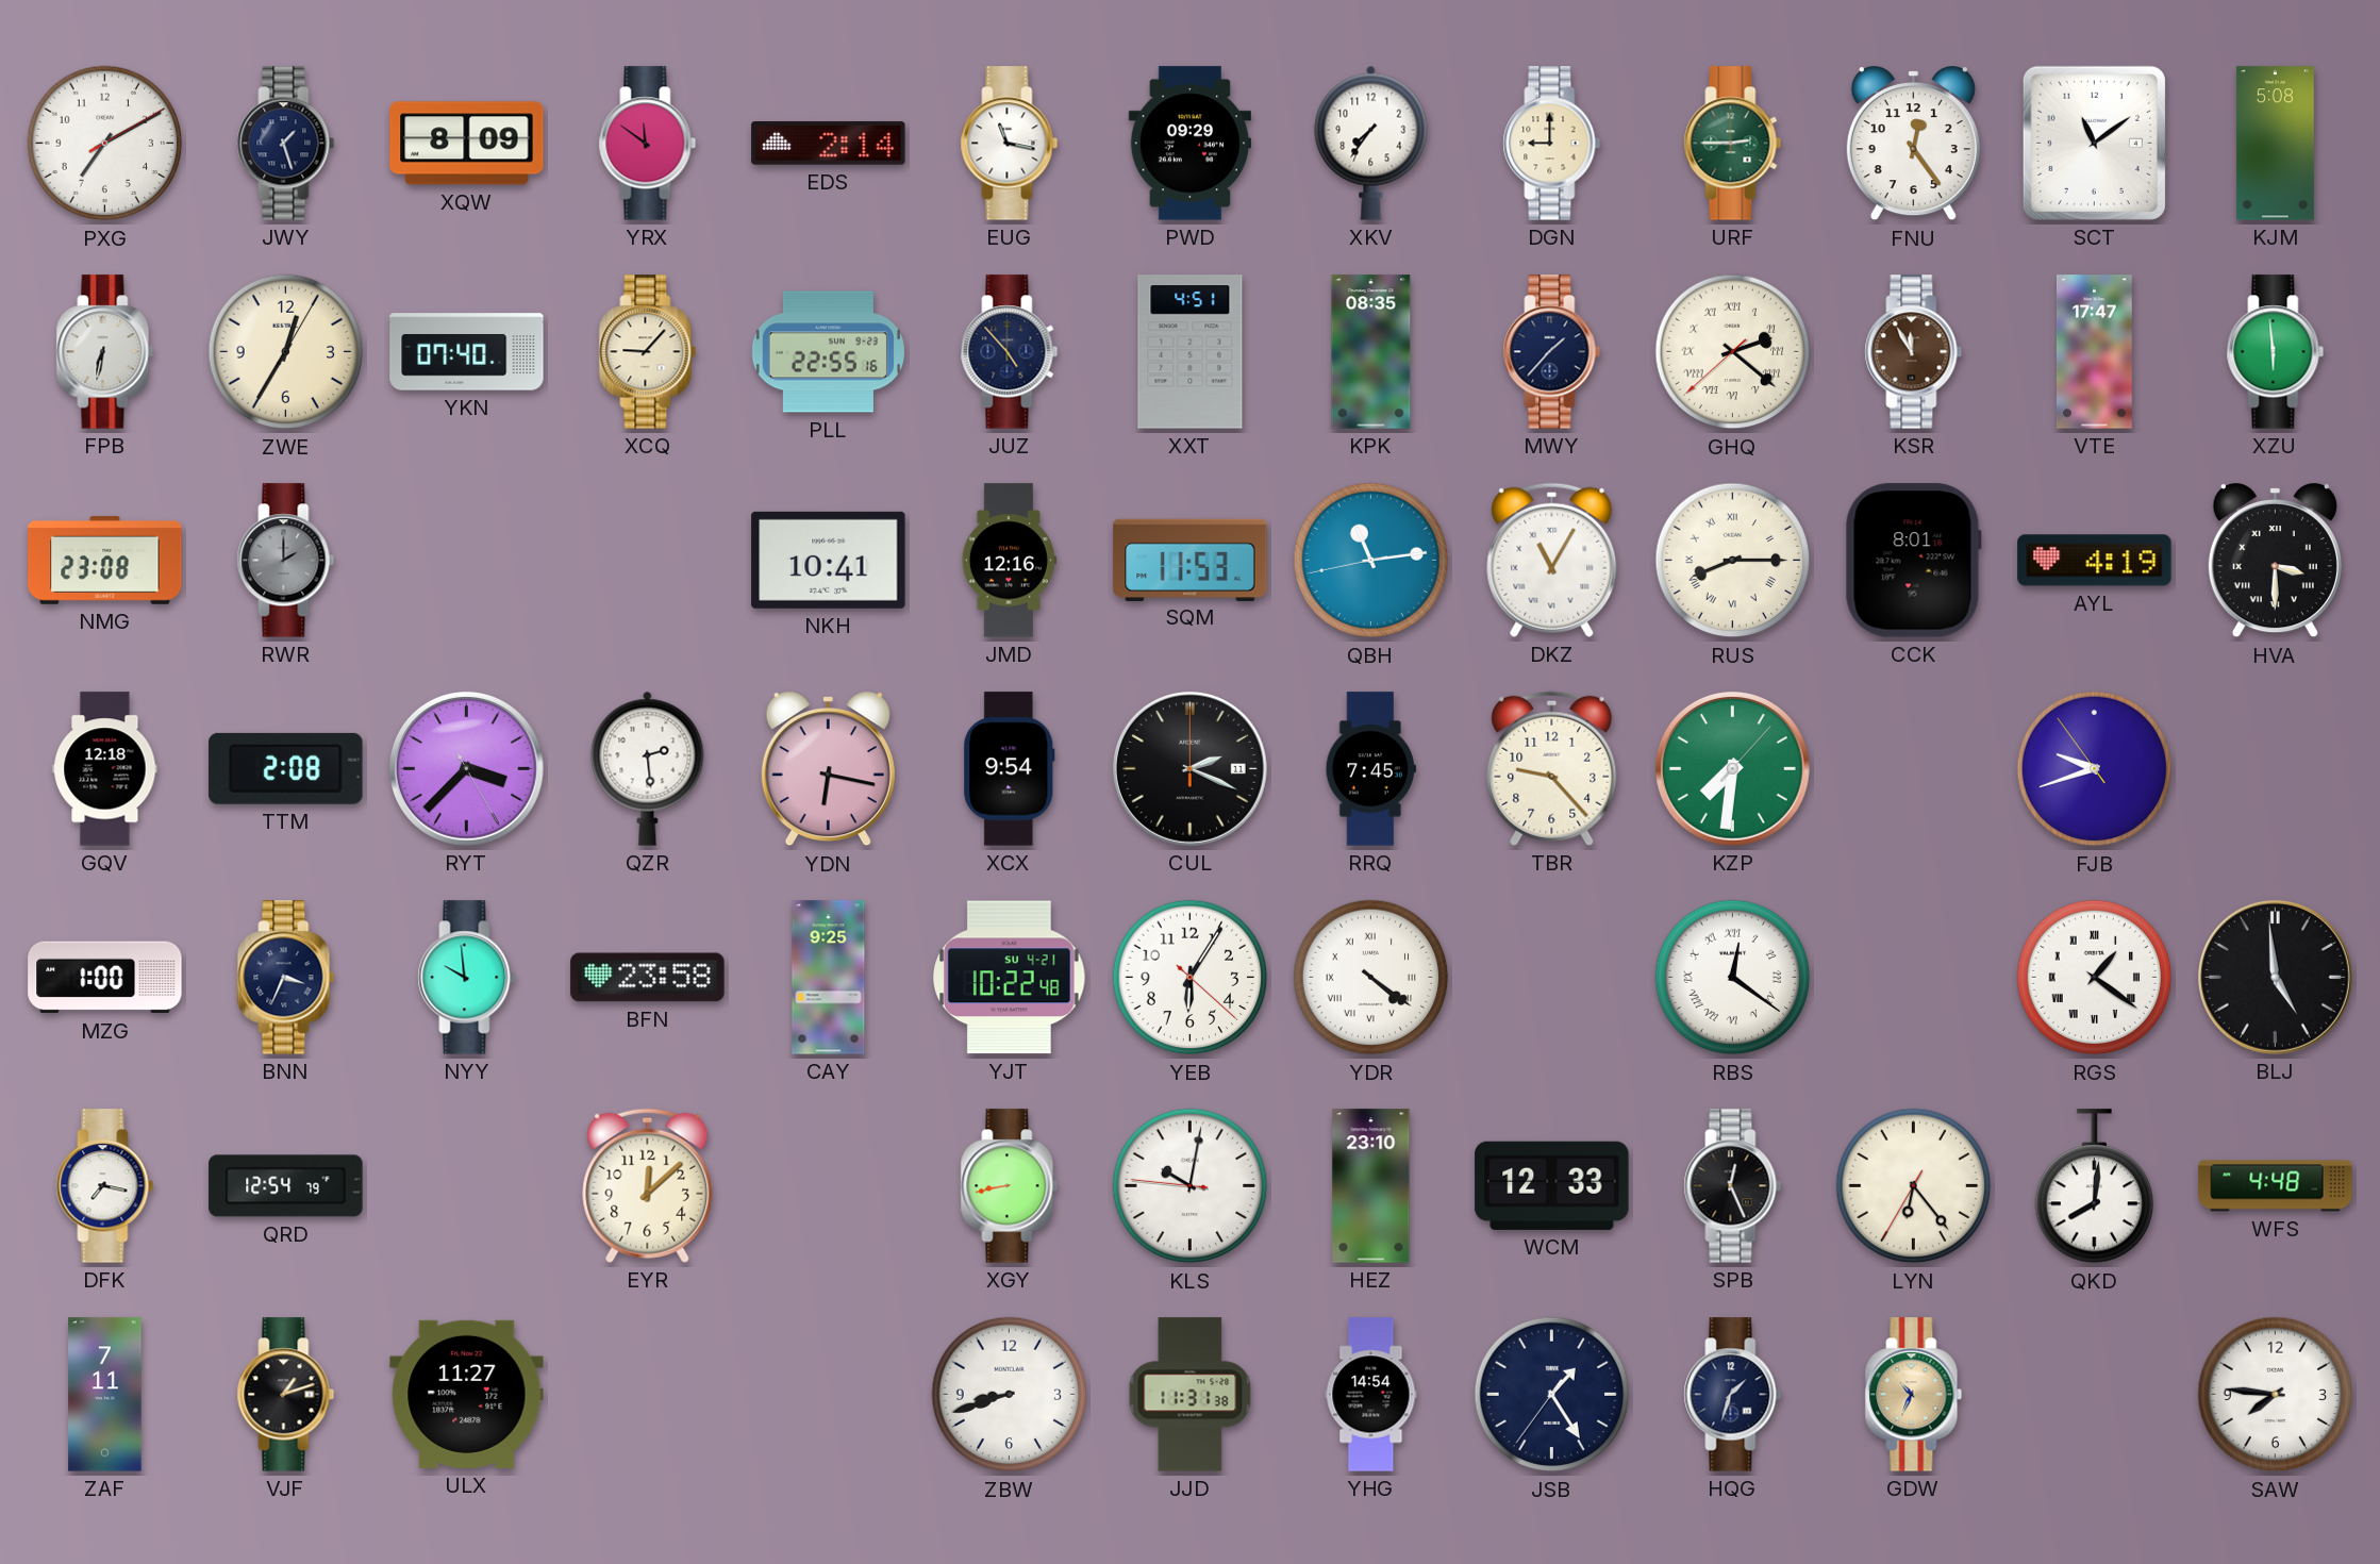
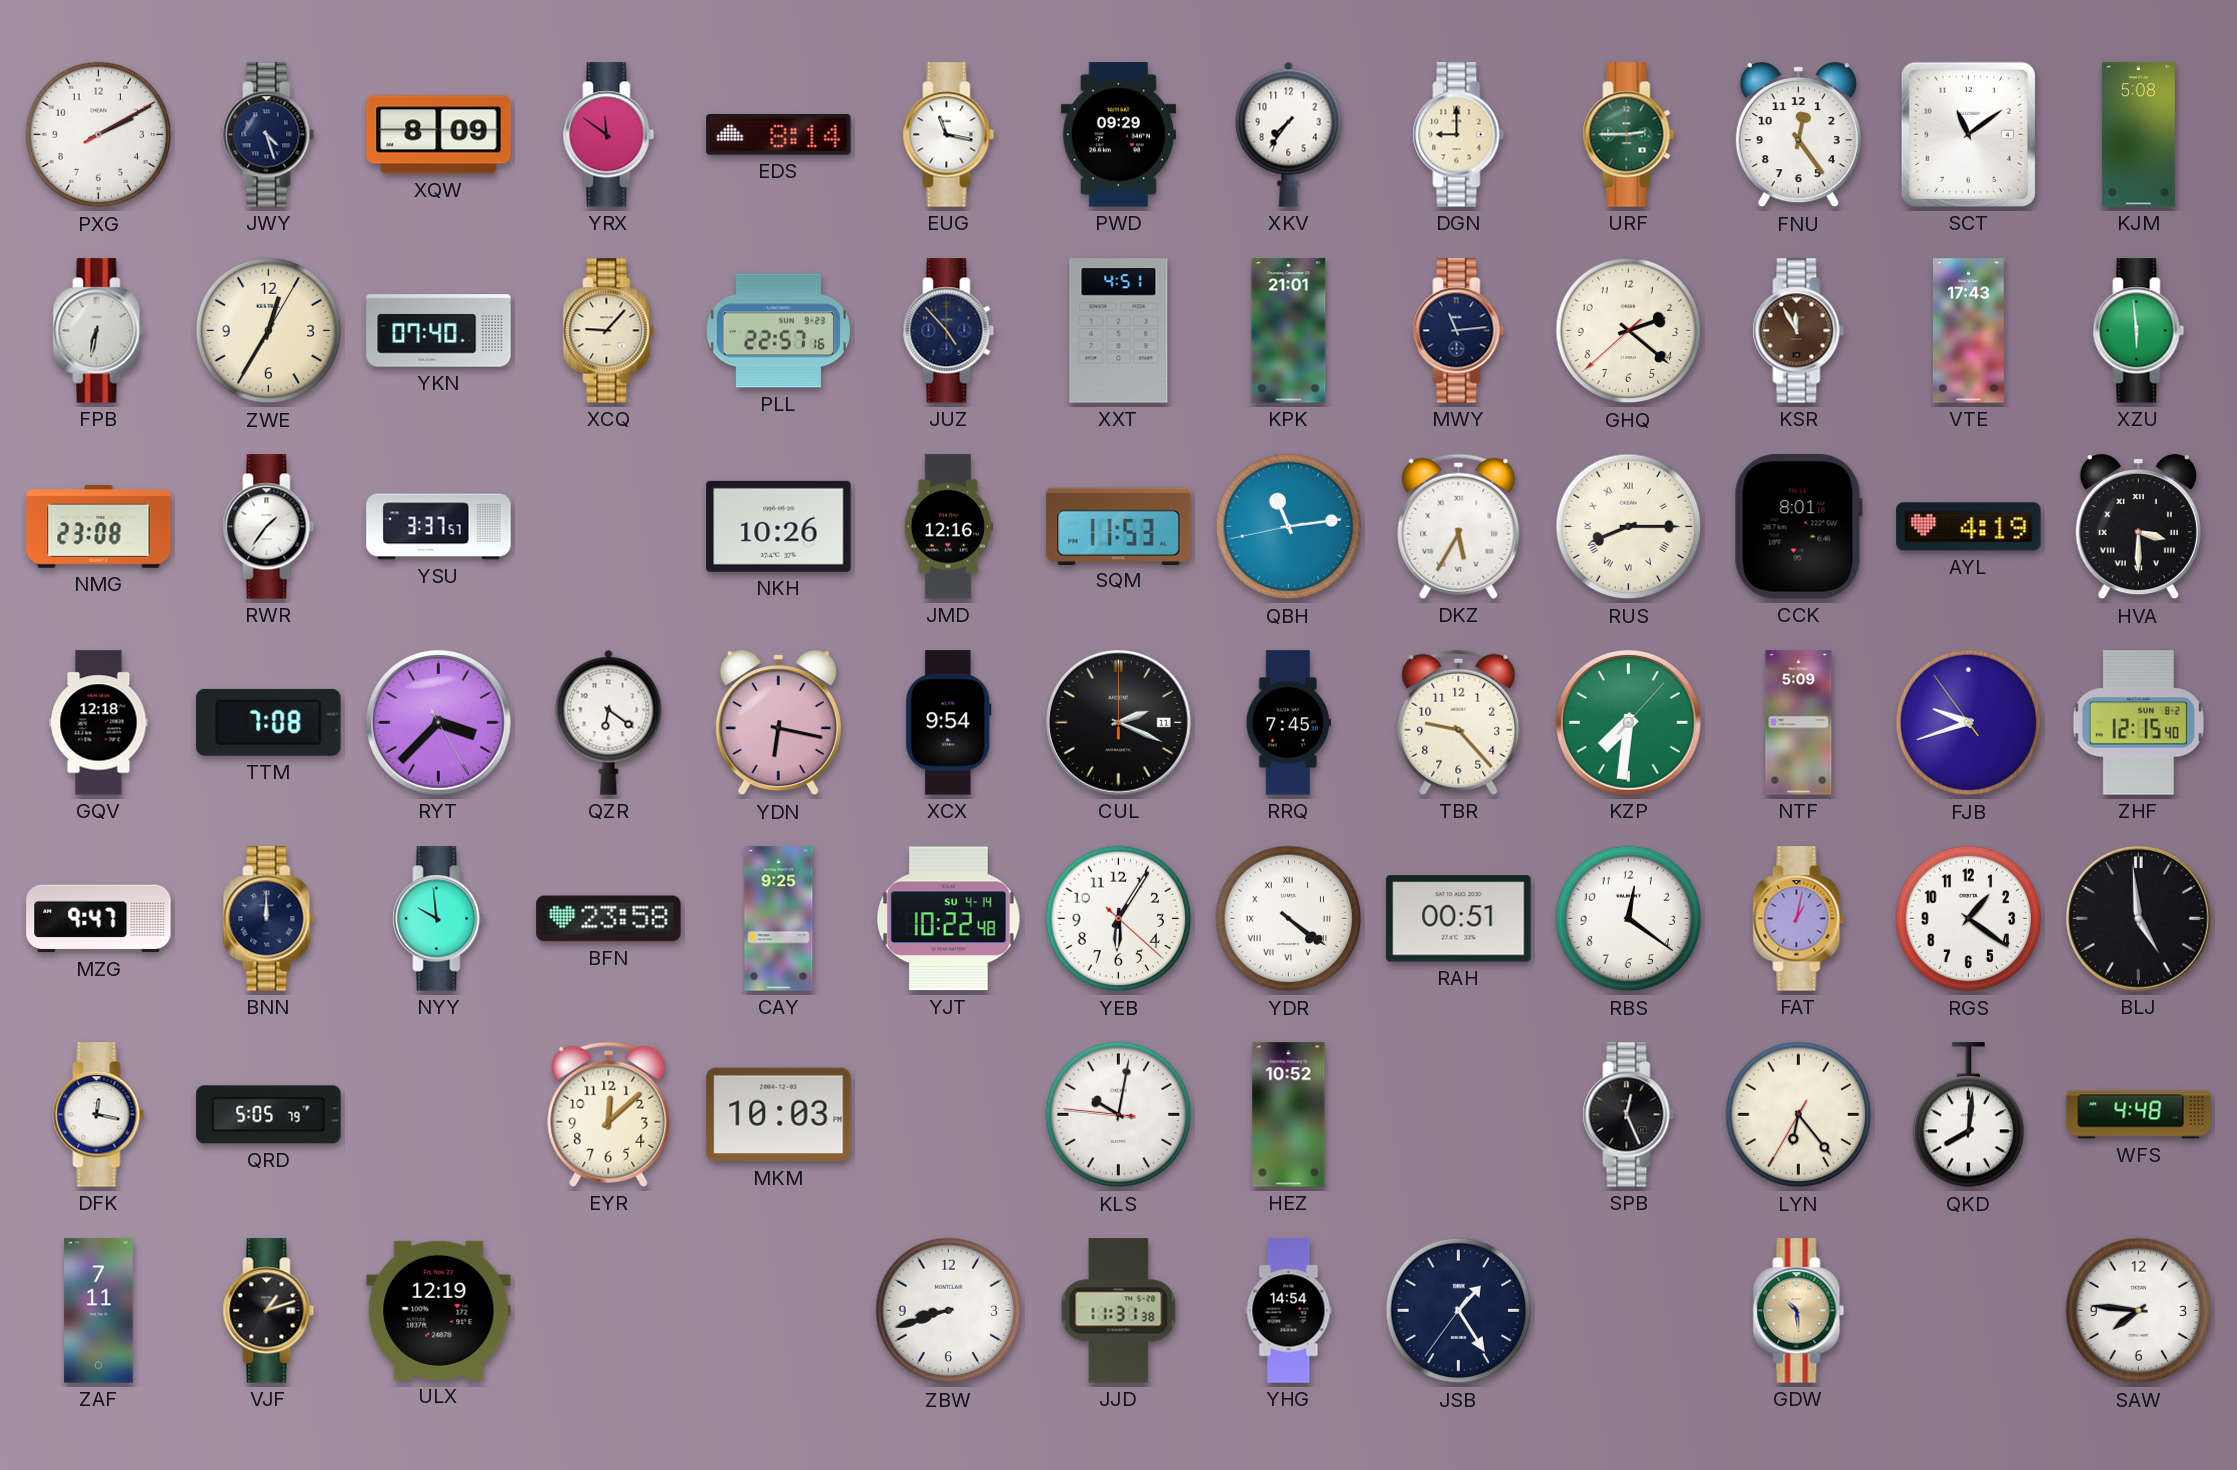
PXG: 7:10 -> 2:10
JWY: 1:27 -> 4:27
EDS: 2:14 -> 8:14
PLL: 22:55 -> 22:57
KPK: 08:35 -> 21:01
MWY: 1:37 -> 11:14
GHQ numerals: Roman -> Arabic
VTE: 17:47 -> 17:43
RWR: 2:00 -> 1:36
RWR dial: grey -> white
YSU: none -> 3:37
NKH: 10:41 -> 10:26
DKZ: 11:05 -> 5:35
TTM: 2:08 -> 7:08
QZR: 2:29 -> 6:21
NTF: none -> 5:09
ZHF: none -> 12:15
MZG: 1:00 -> 9:47
BNN: 3:34 -> 12:00
YJT date: SU 4-21 -> SU 4-14
RAH: none -> 00:51
RBS numerals: Roman -> Arabic
FAT: none -> 1:02
RGS numerals: Roman -> Arabic
DFK: 7:17 -> 12:17
QRD: 12:54 -> 5:05
MKM: none -> 10:03
XGY: 8:43 -> none
HEZ: 23:10 -> 10:52
WCM: 12:33 -> none
ULX: 11:27 -> 12:19
HQG: 1:33 -> none
GDW: 10:34 -> 10:29
